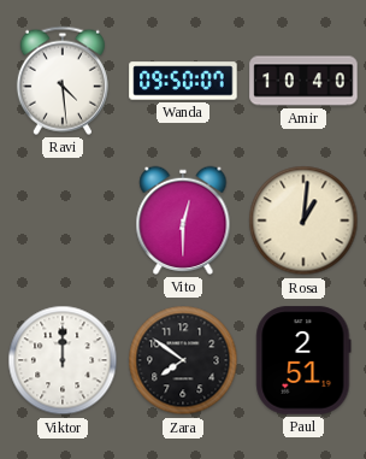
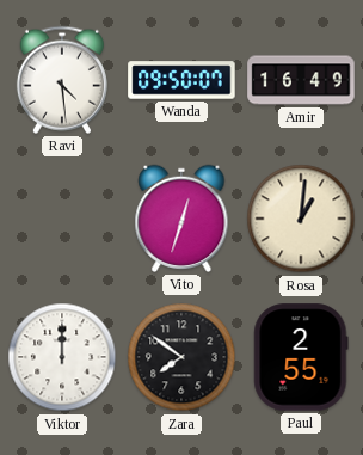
Amir: 10:40 -> 16:49
Vito: 12:30 -> 12:33
Paul: 2:51 -> 2:55
